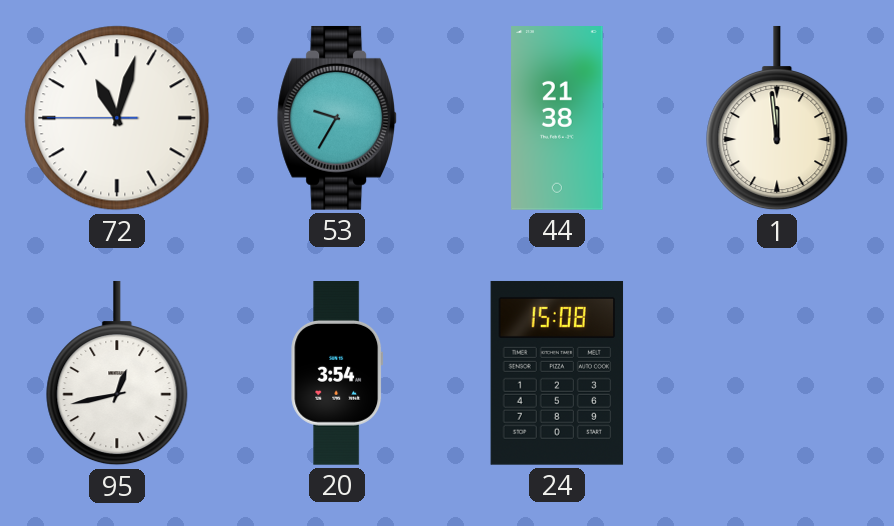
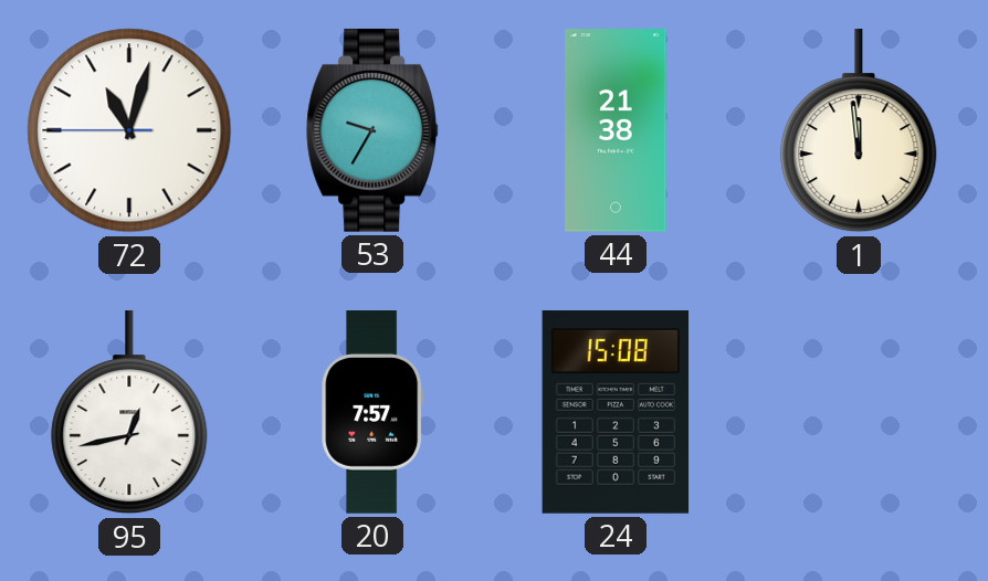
20: 3:54 -> 7:57
